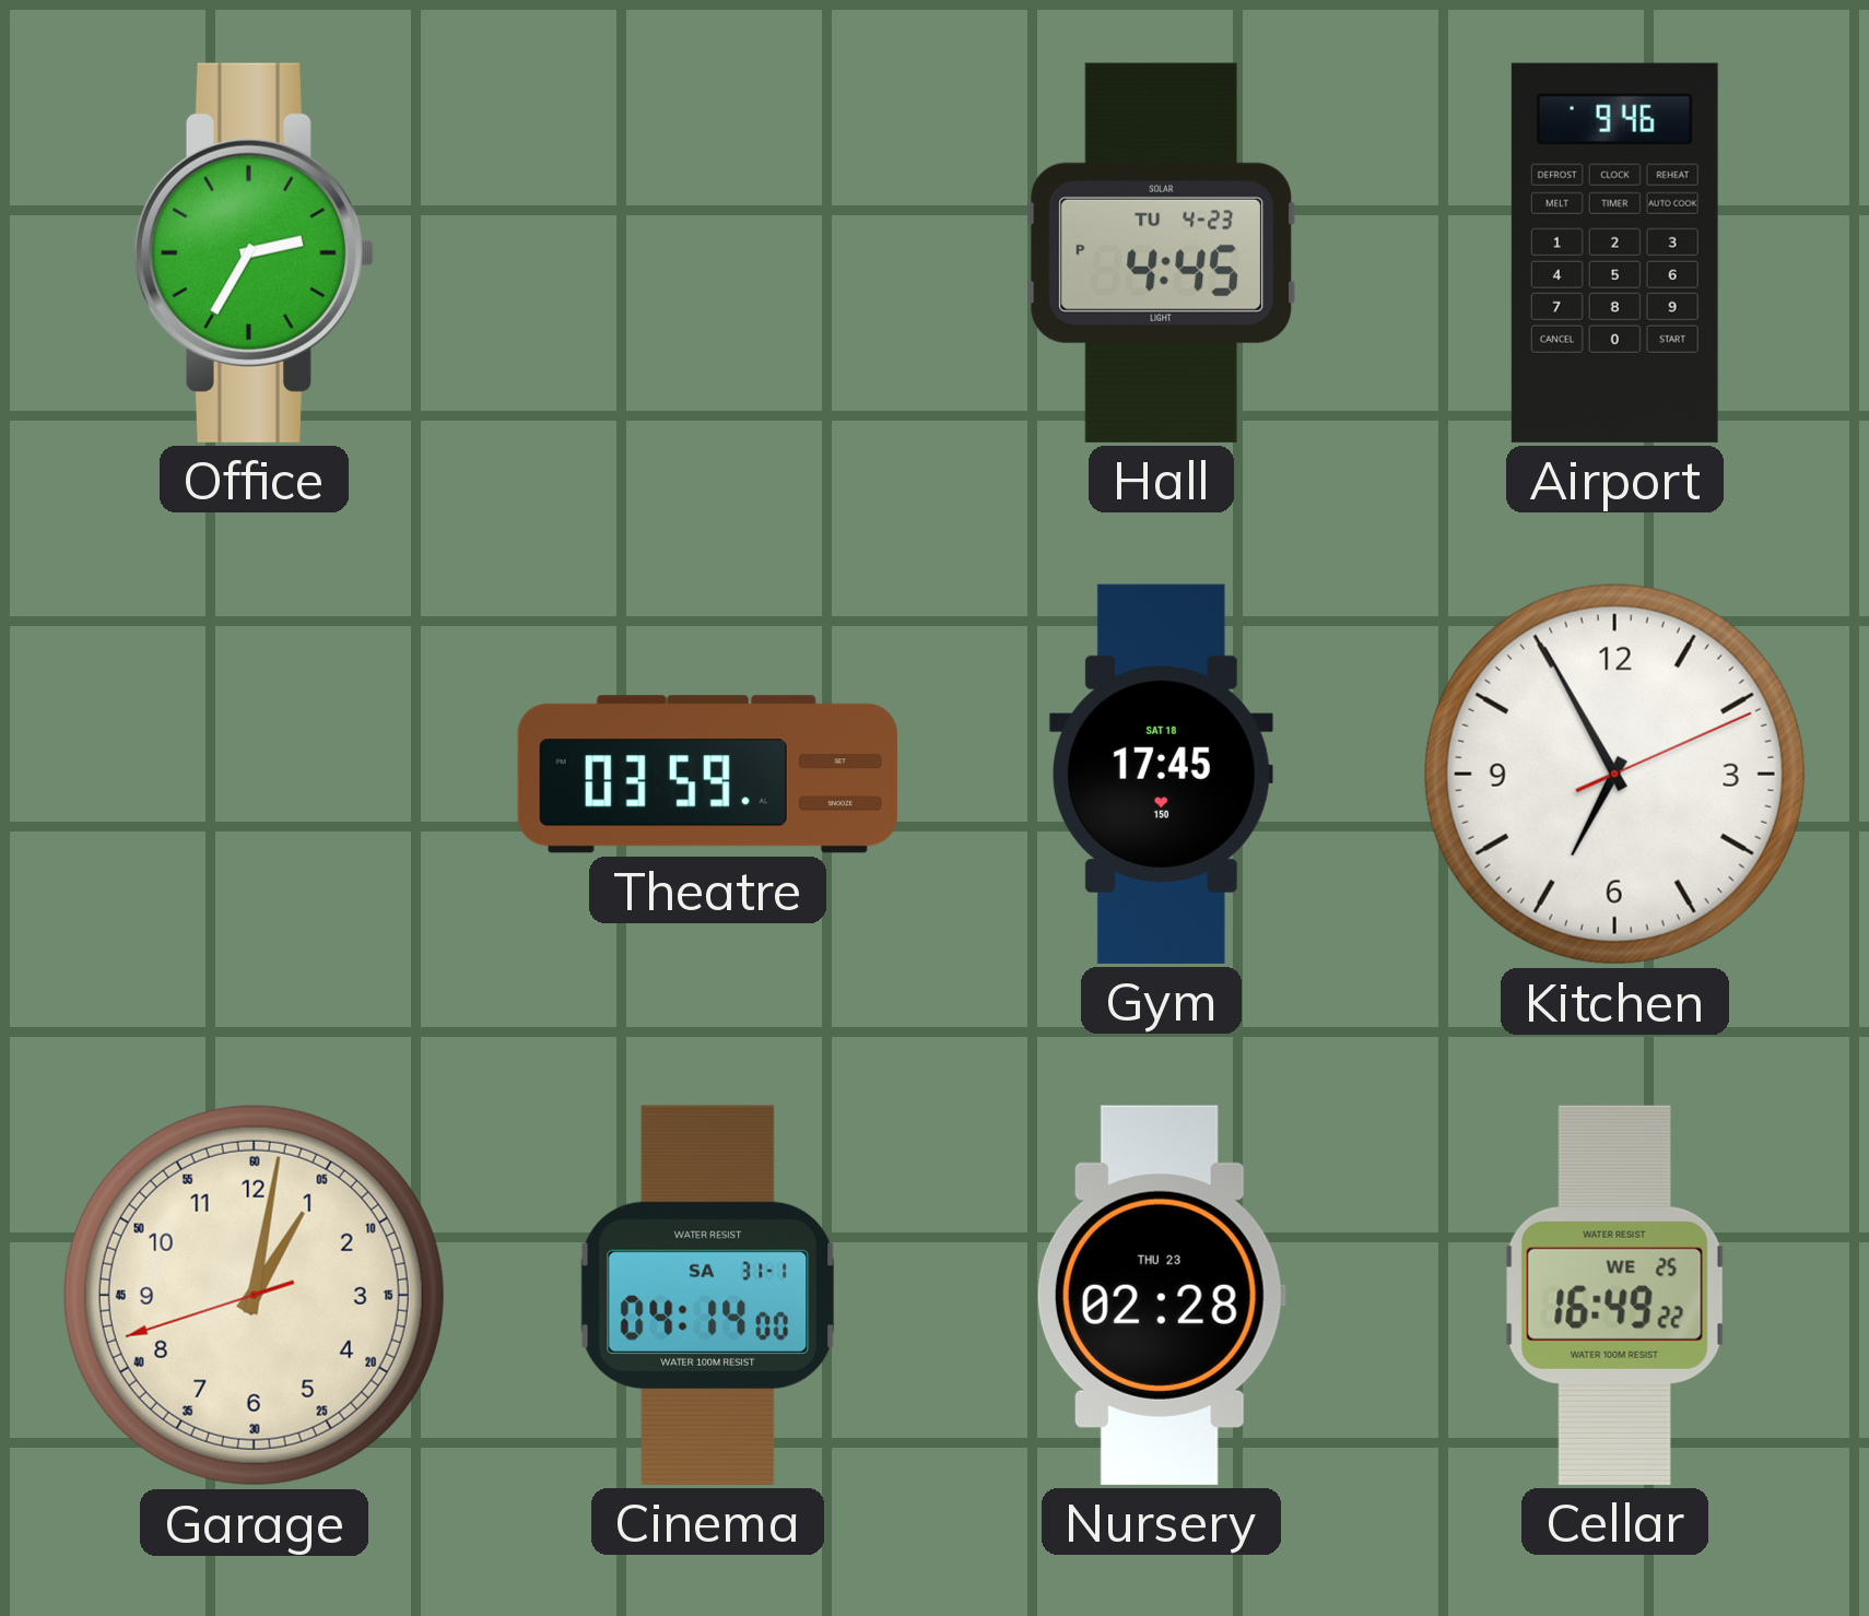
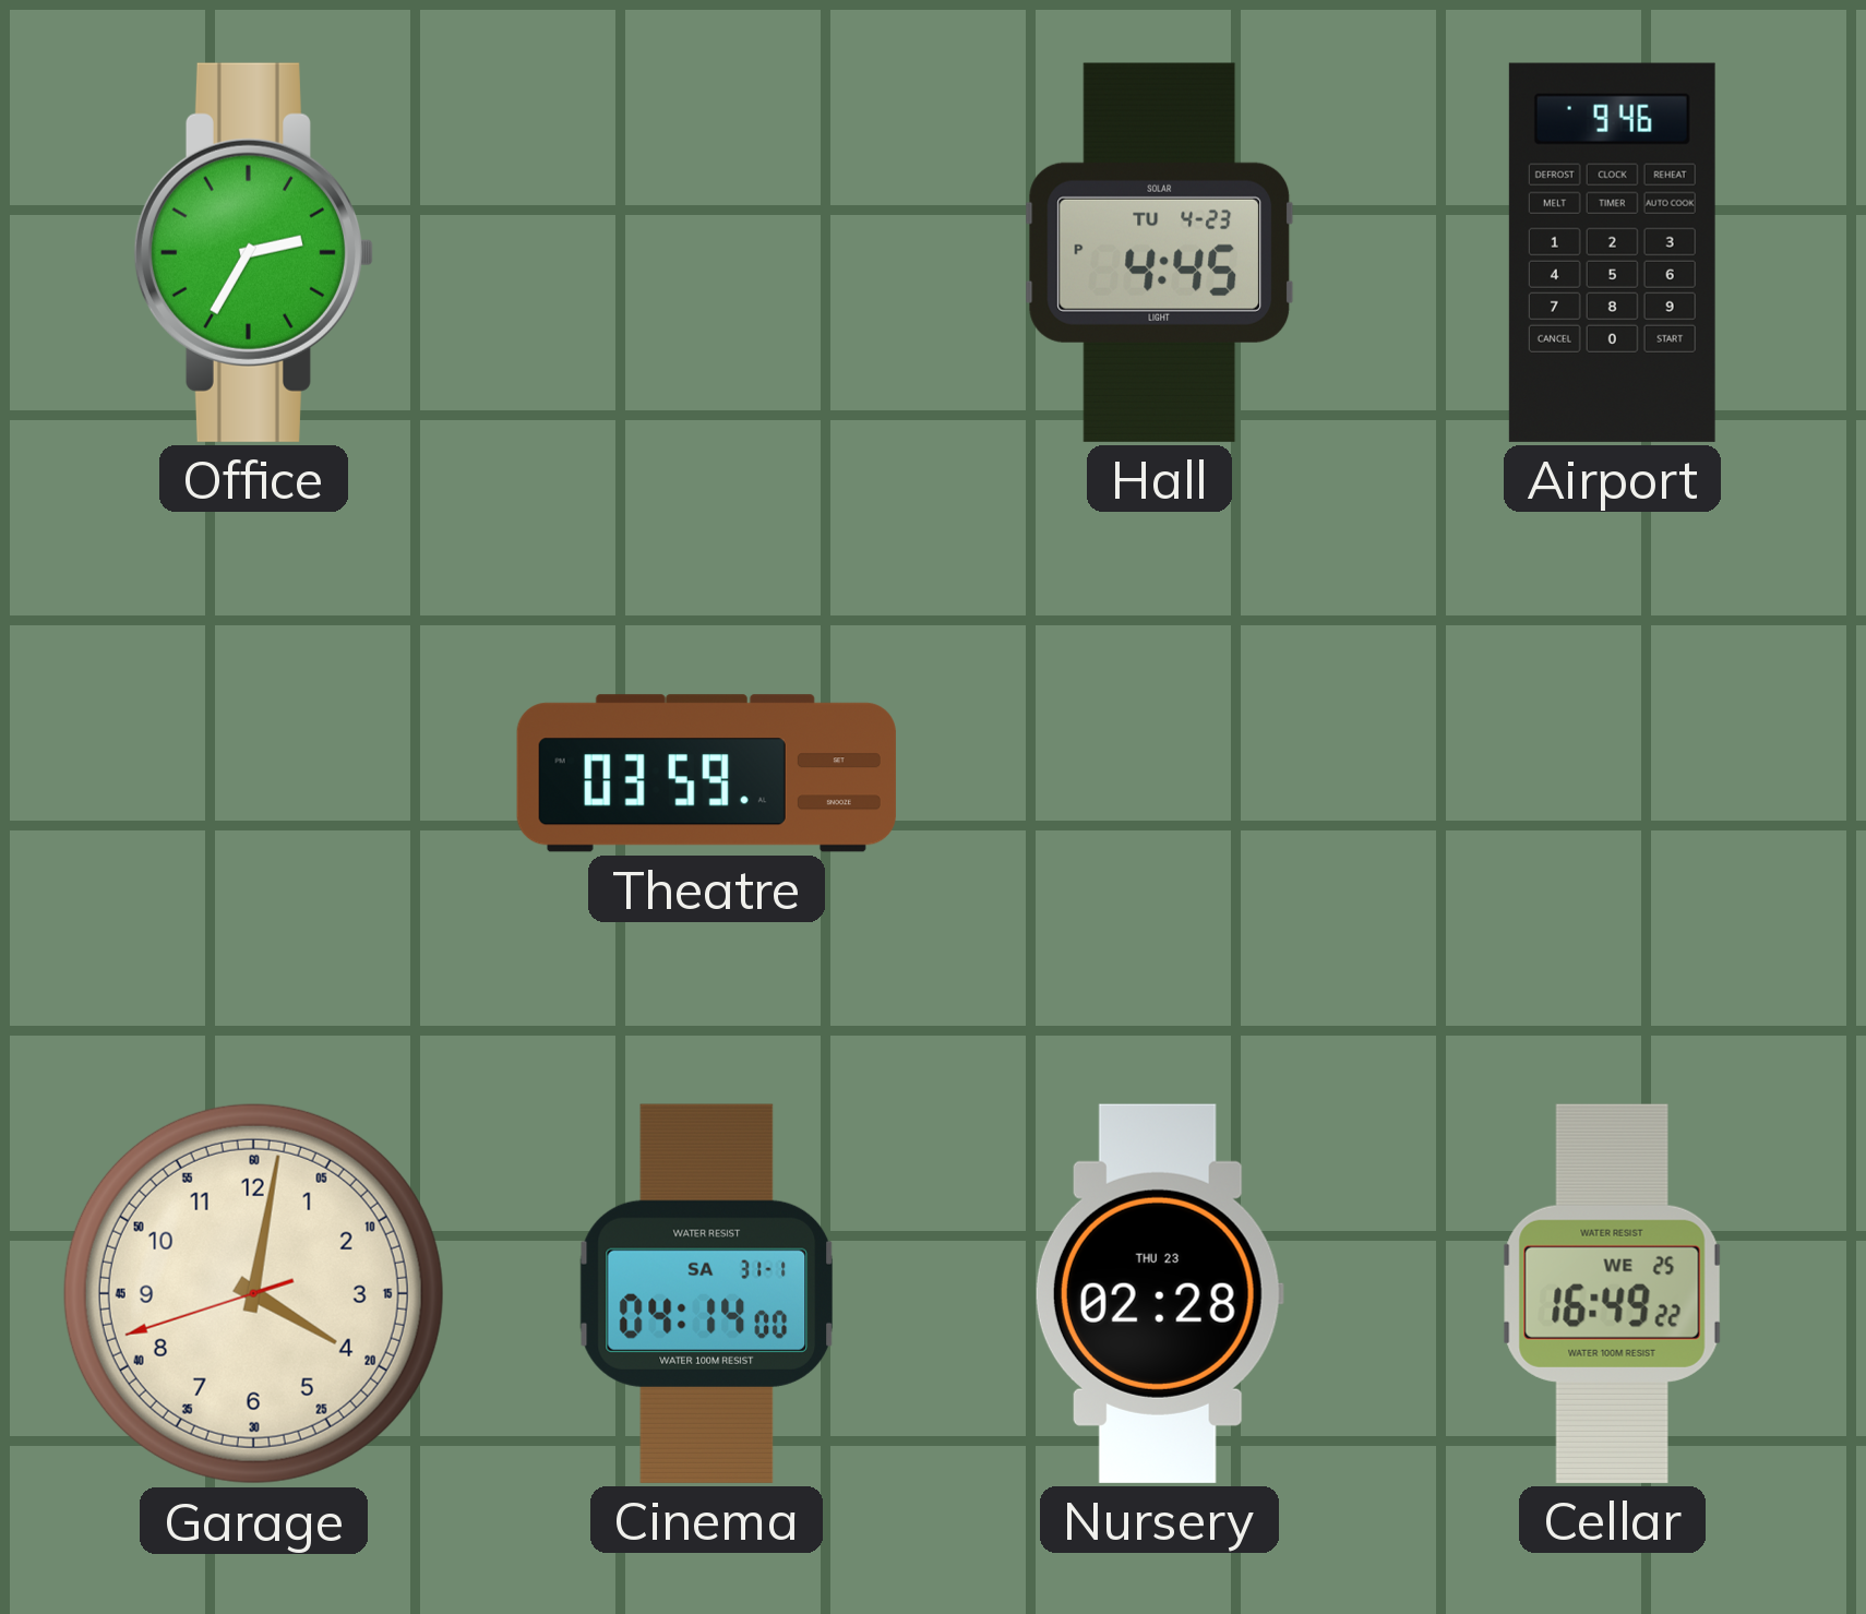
Gym: 17:45 -> none
Kitchen: 6:55 -> none
Garage: 1:01 -> 4:01
